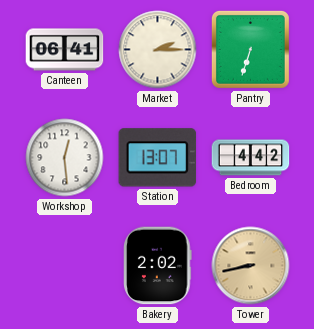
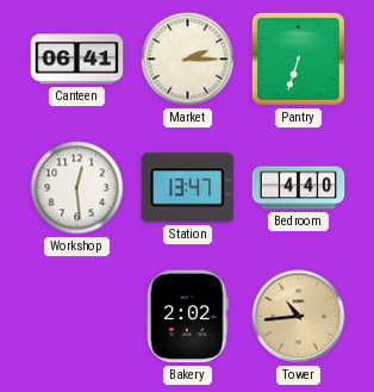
Station: 13:07 -> 13:47
Bedroom: 4:42 -> 4:40
Tower: 8:43 -> 10:44
